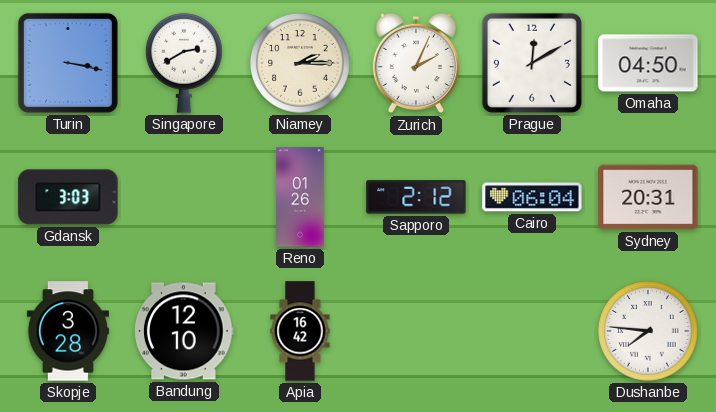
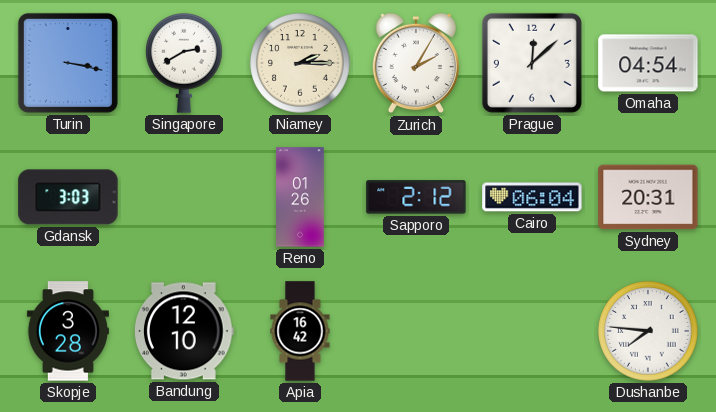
Zurich: 2:04 -> 2:05
Prague: 12:10 -> 12:08
Omaha: 04:50 -> 04:54
